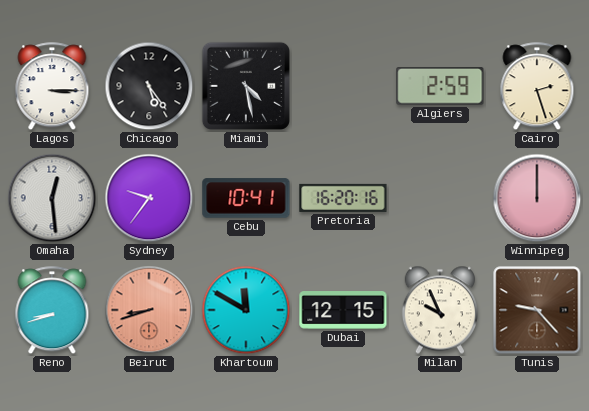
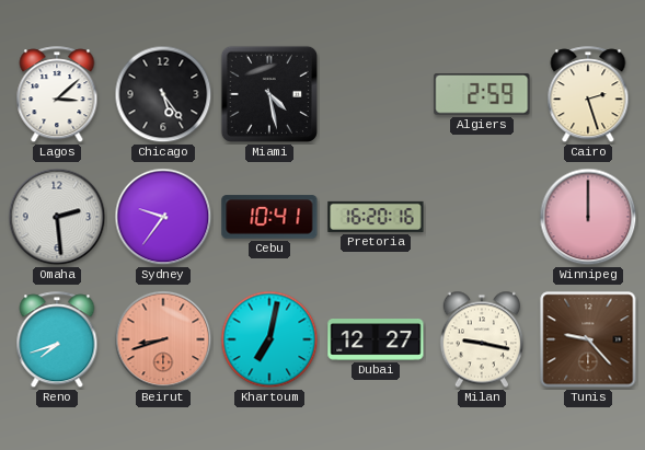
Lagos: 3:15 -> 3:08
Omaha: 12:29 -> 2:29
Reno: 8:42 -> 7:42
Khartoum: 11:50 -> 7:02
Dubai: 12:15 -> 12:27
Milan: 9:56 -> 9:17
